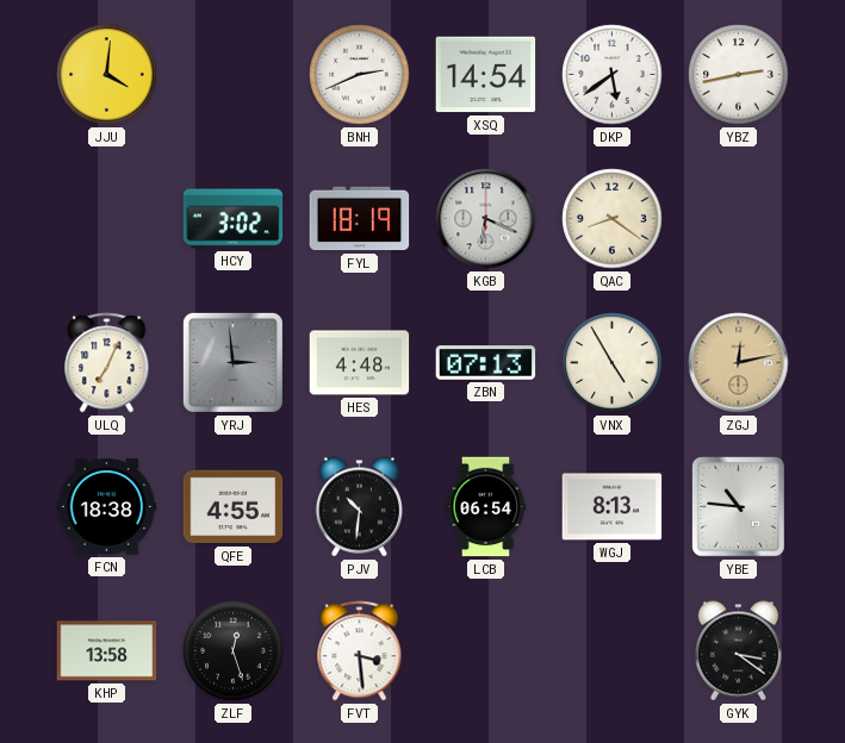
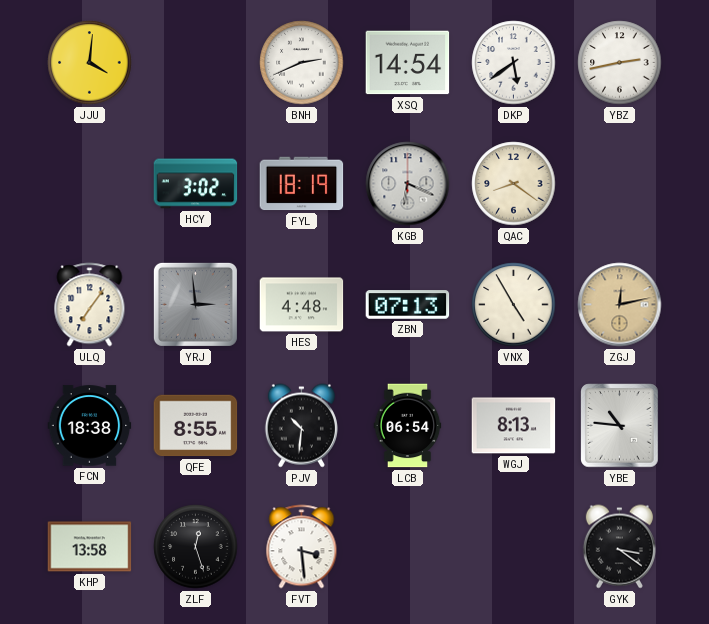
ULQ: 7:04 -> 7:06
QFE: 4:55 -> 8:55
